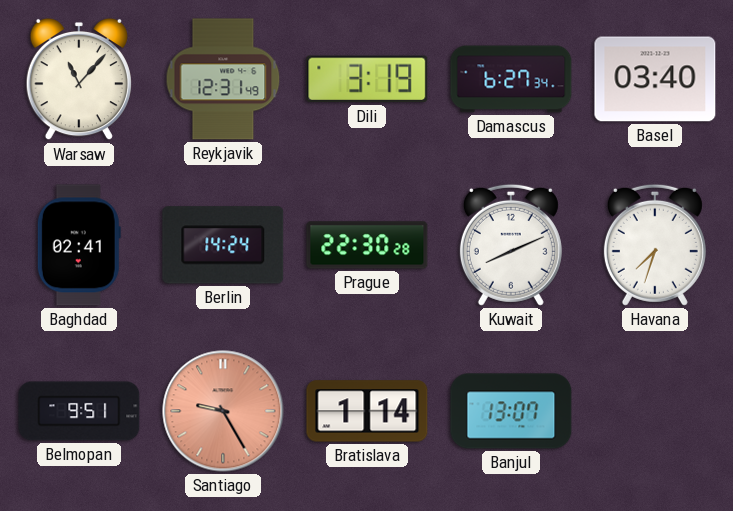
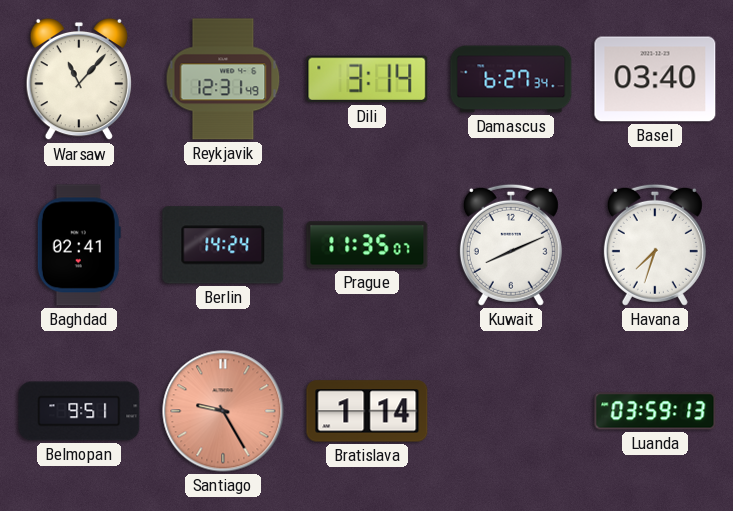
Dili: 3:19 -> 3:14
Prague: 22:30 -> 11:35
Banjul: 13:07 -> none
Luanda: none -> 03:59
